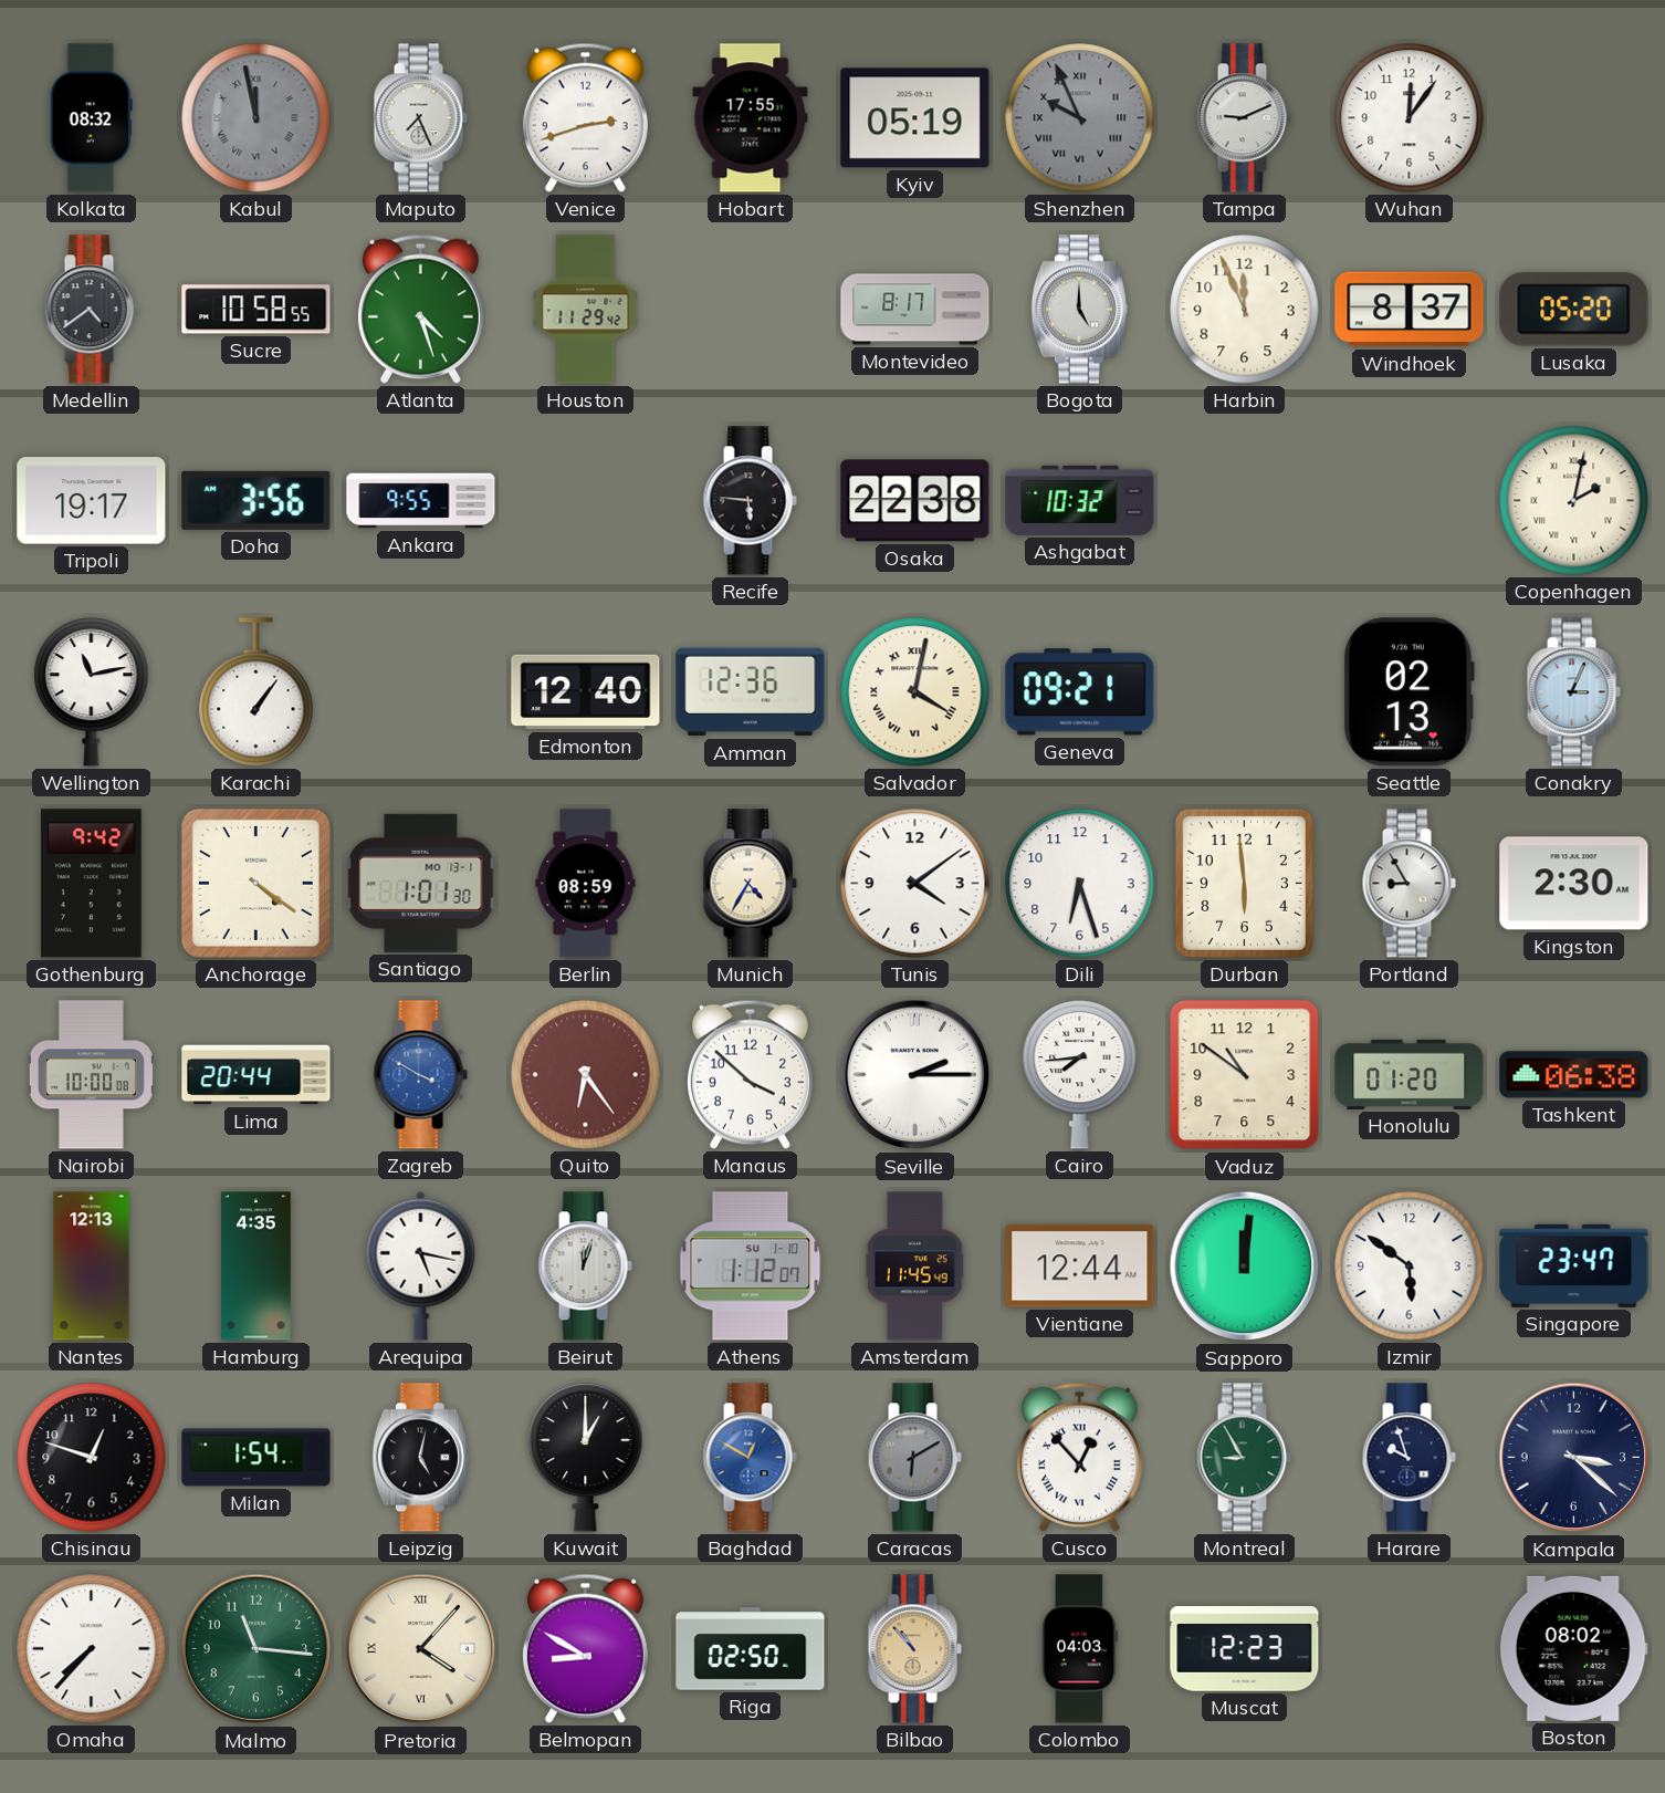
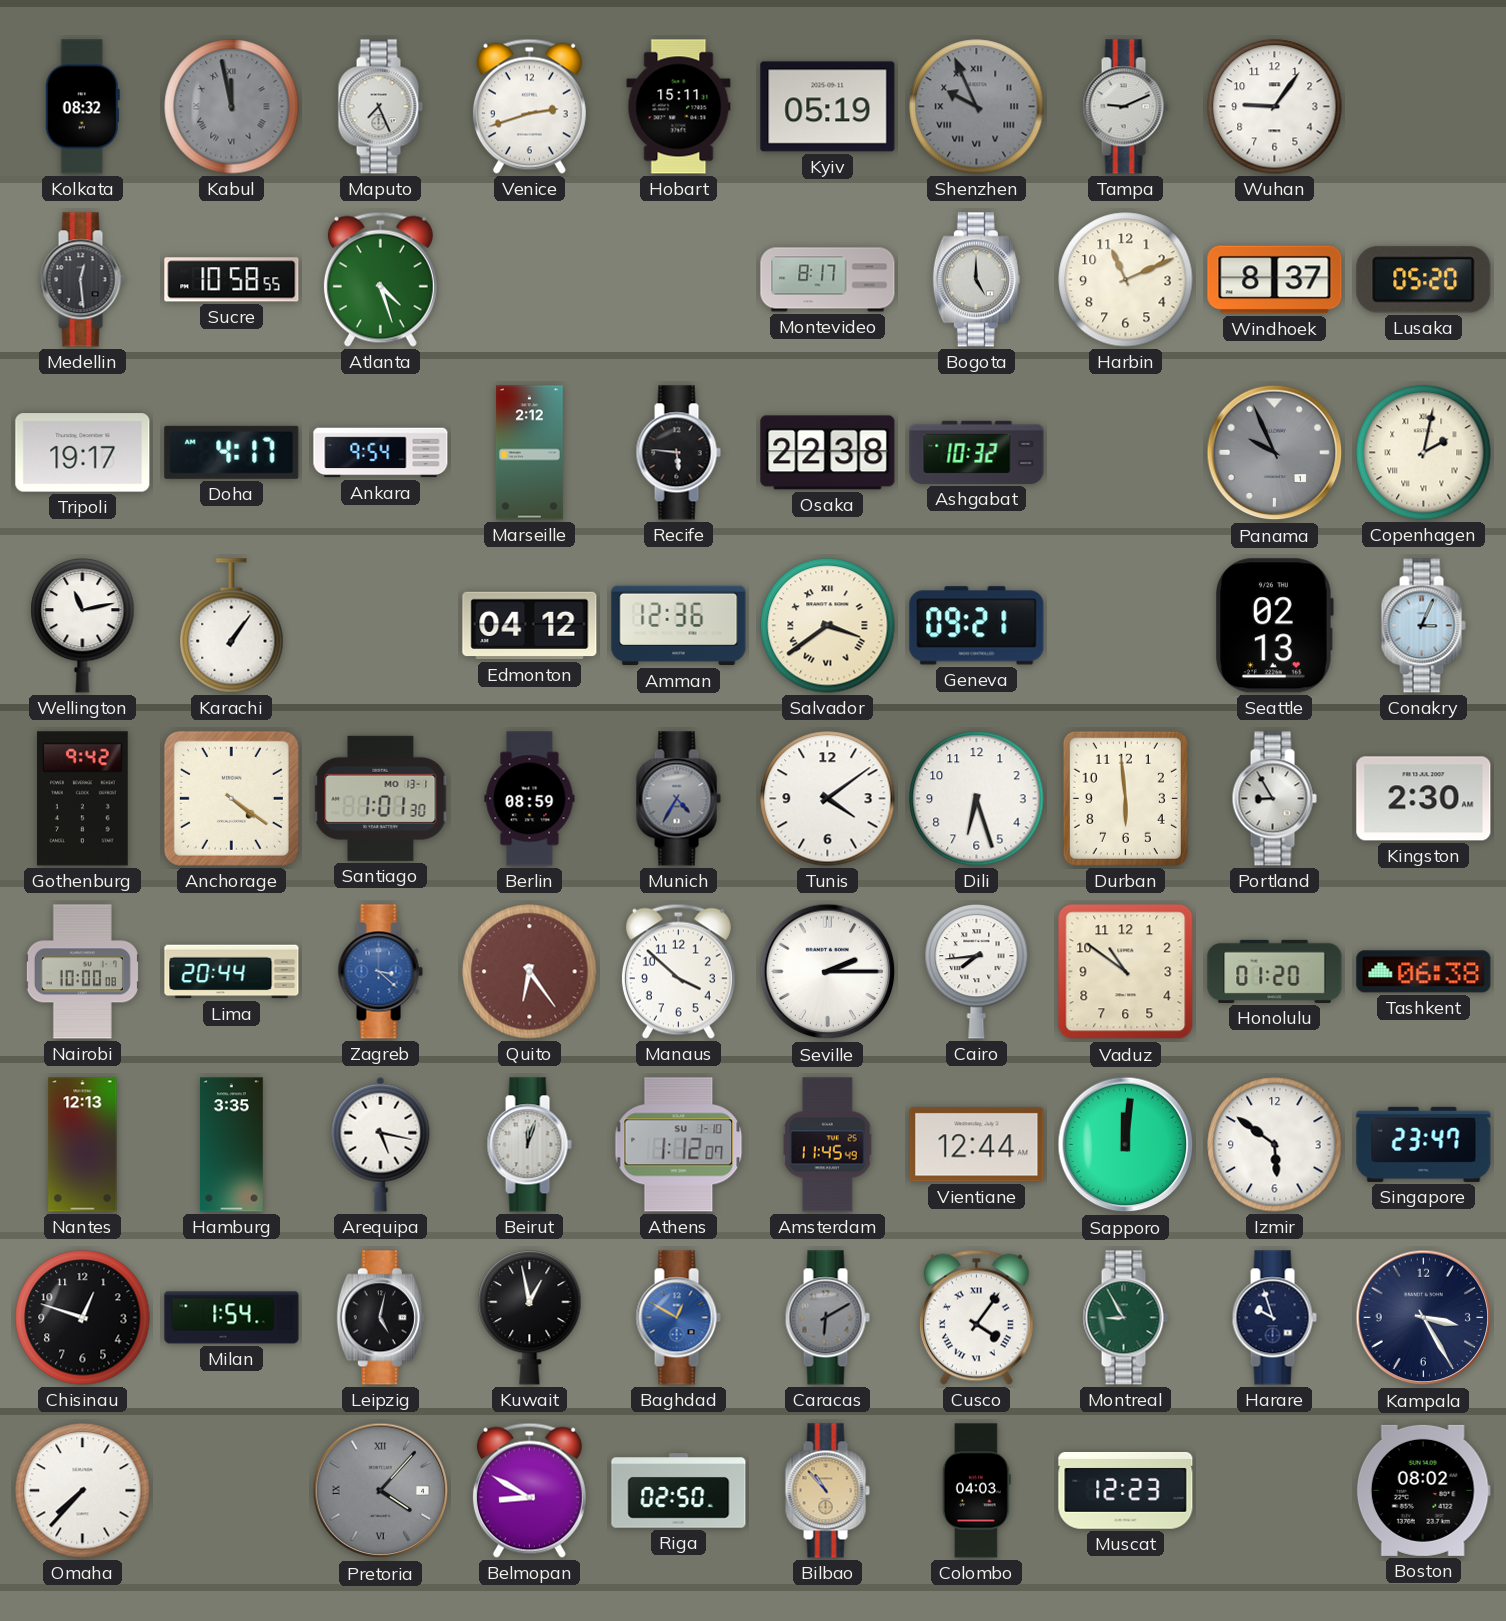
Hobart: 17:55 -> 15:11
Wuhan: 12:06 -> 9:06
Medellin: 4:39 -> 12:29
Houston: 11:29 -> none
Harbin: 11:56 -> 11:11
Doha: 3:56 -> 4:17
Ankara: 9:55 -> 9:54
Marseille: none -> 2:12
Panama: none -> 9:56
Edmonton: 12:40 -> 04:12
Salvador: 4:02 -> 3:39
Munich dial: cream -> grey
Zagreb: 3:50 -> 3:22
Hamburg: 4:35 -> 3:35
Kuwait: 1:00 -> 12:58
Cusco: 12:53 -> 4:06
Kampala: 3:22 -> 3:25
Malmo: 11:16 -> none
Pretoria dial: cream -> grey
